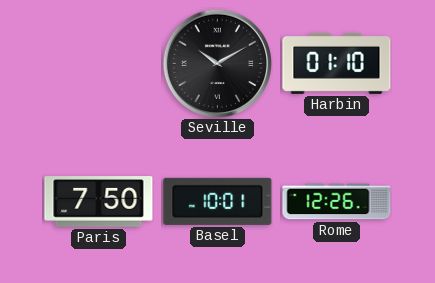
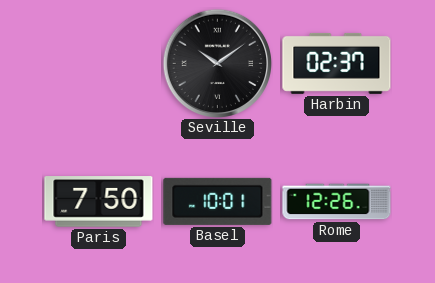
Seville: 10:10 -> 10:09
Harbin: 01:10 -> 02:37
